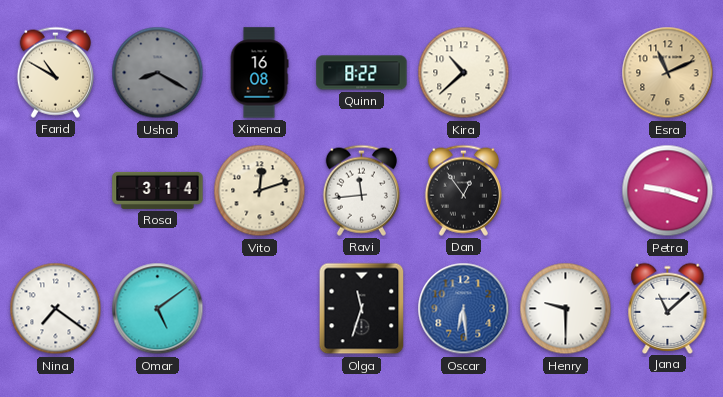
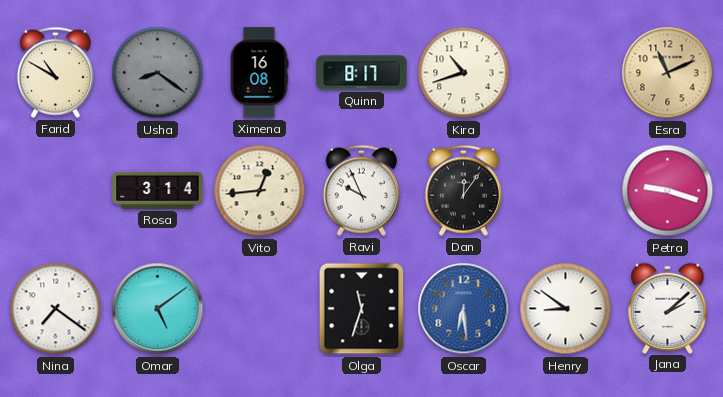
Usha: 8:20 -> 8:21
Quinn: 8:22 -> 8:17
Kira: 10:38 -> 10:42
Vito: 12:12 -> 12:44
Ravi: 11:44 -> 9:56
Dan: 12:54 -> 12:06
Henry: 9:30 -> 8:51
Jana: 11:08 -> 2:08
